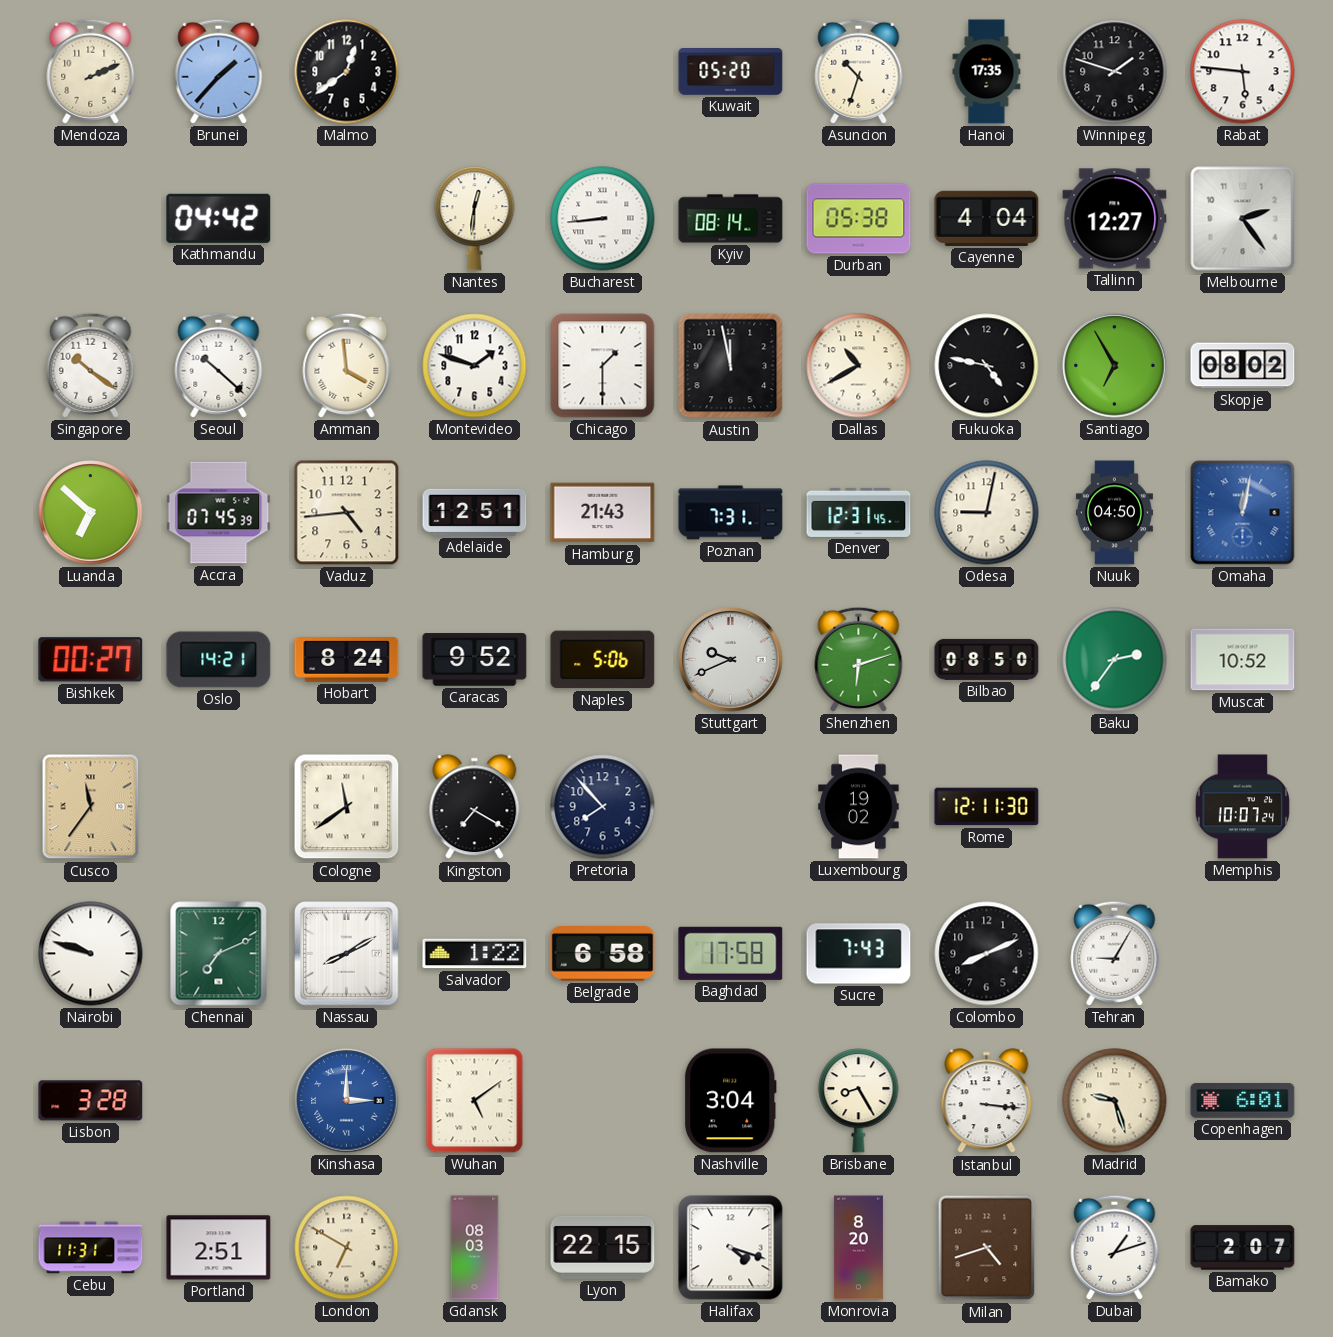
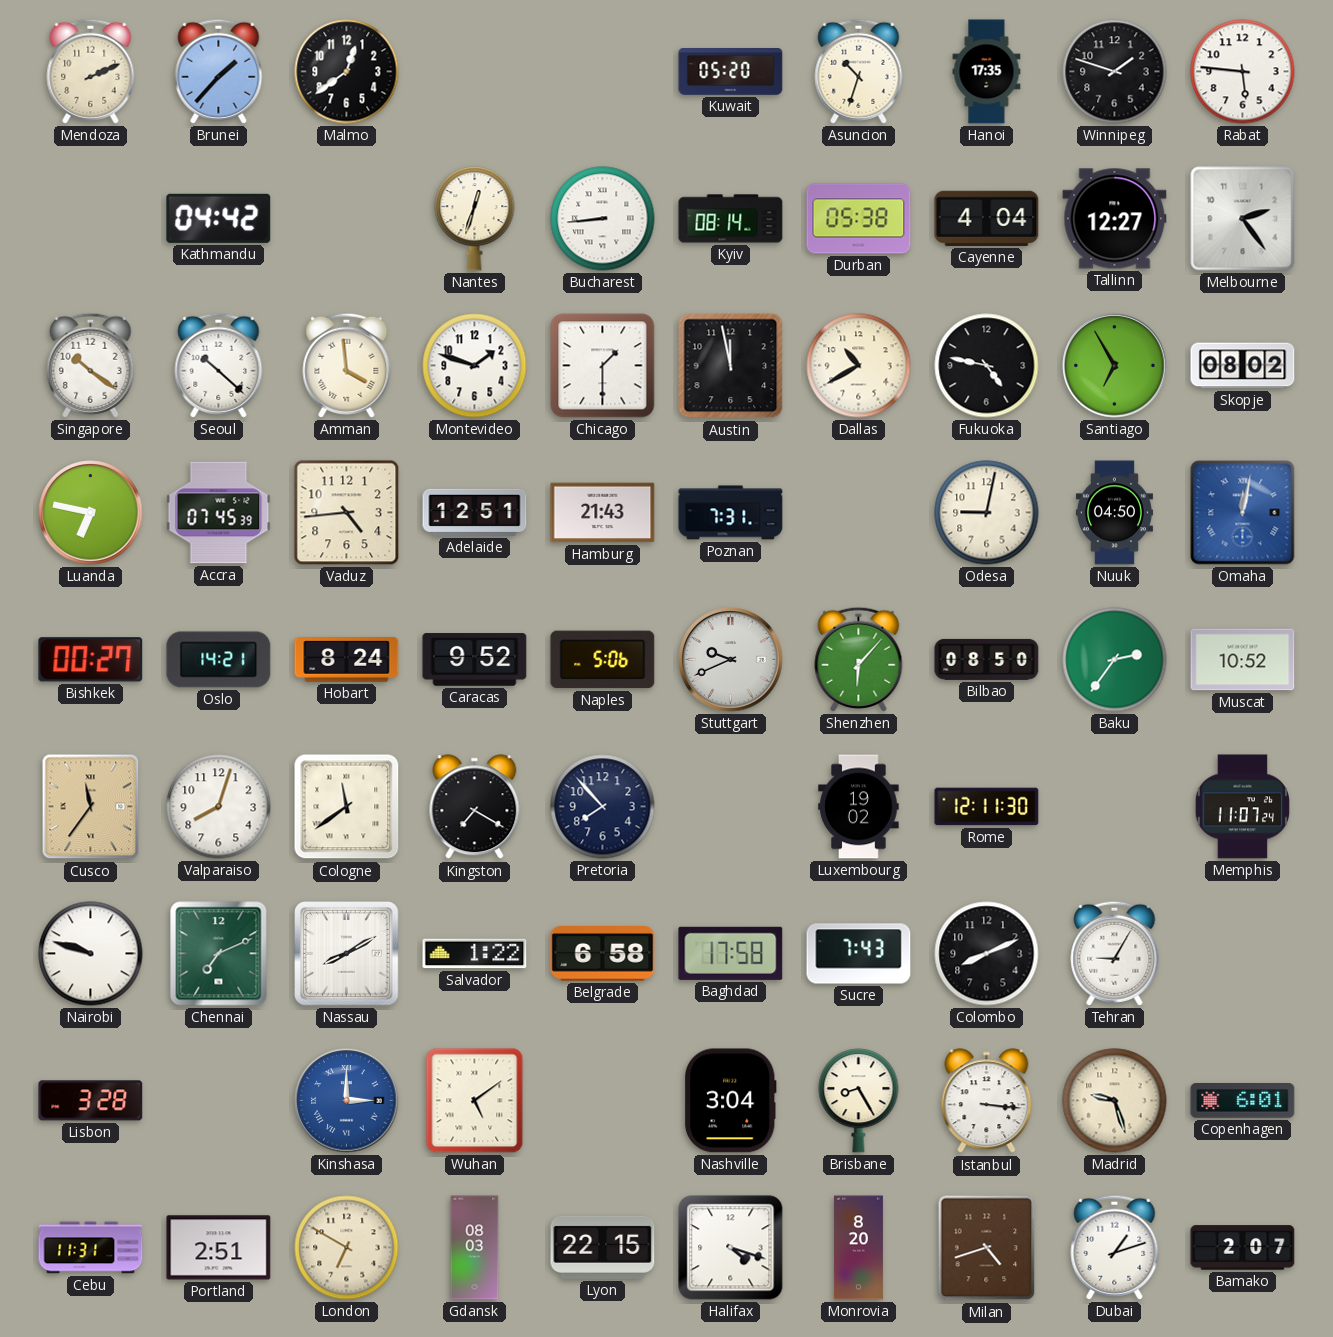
Nantes: 12:31 -> 12:33
Luanda: 6:52 -> 6:47
Denver: 12:31 -> none
Shenzhen: 6:12 -> 6:07
Valparaiso: none -> 8:03
Memphis: 10:07 -> 11:07
